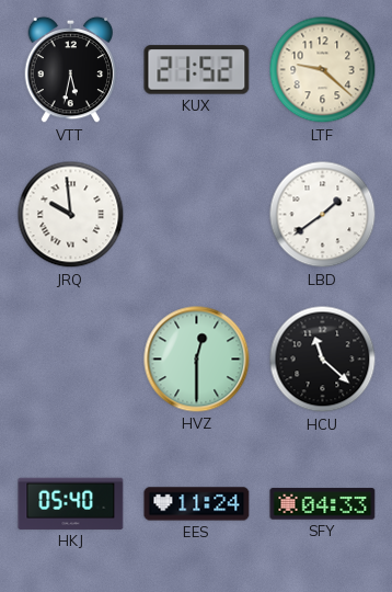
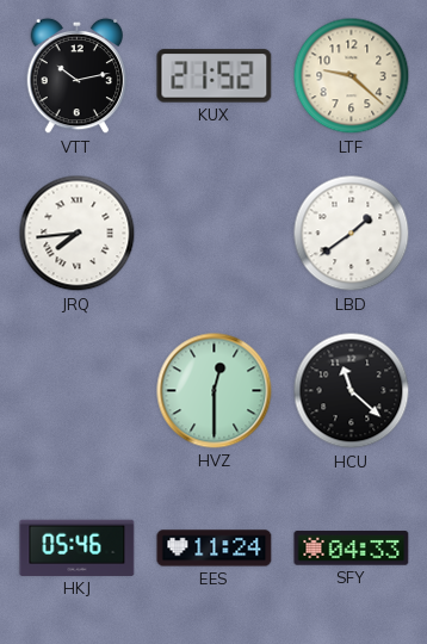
VTT: 5:32 -> 10:13
JRQ: 9:59 -> 7:44
HKJ: 05:40 -> 05:46
